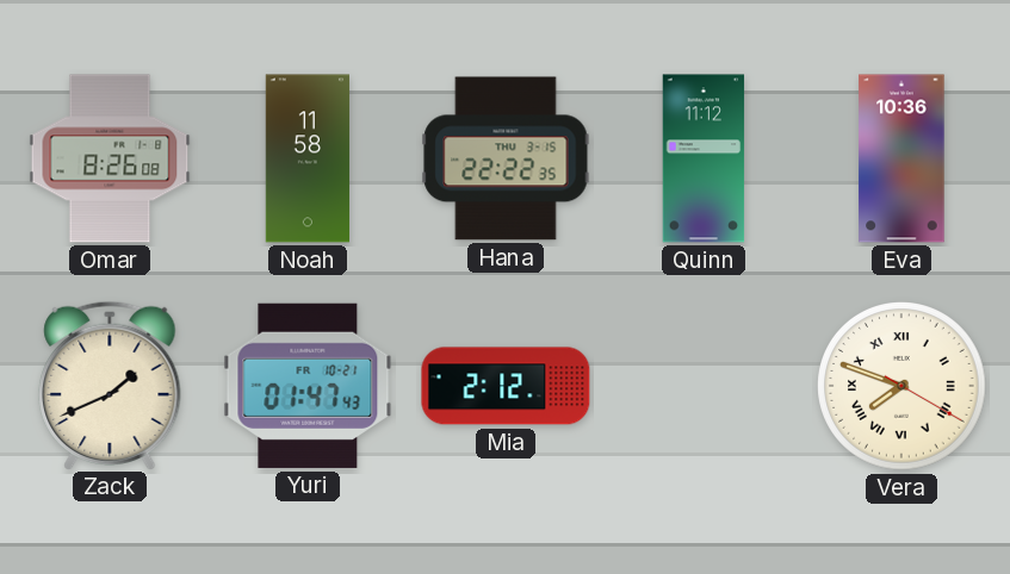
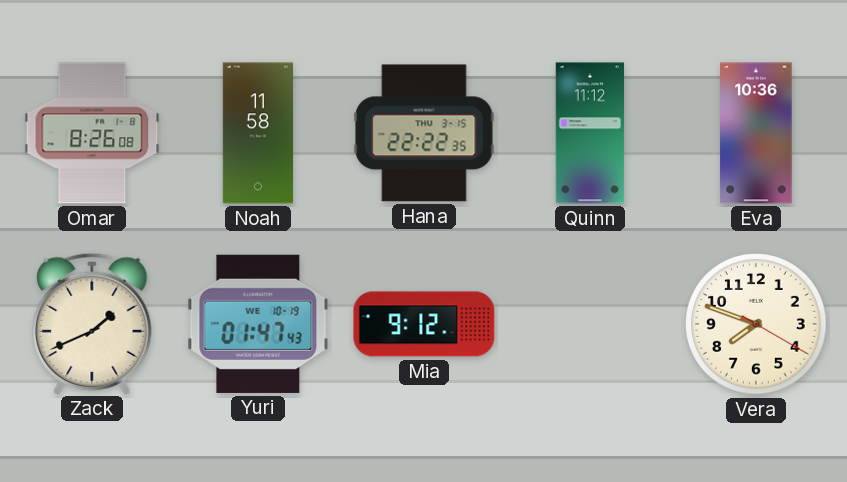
Yuri date: FR 10-21 -> WE 10-19
Mia: 2:12 -> 9:12
Vera numerals: Roman -> Arabic
